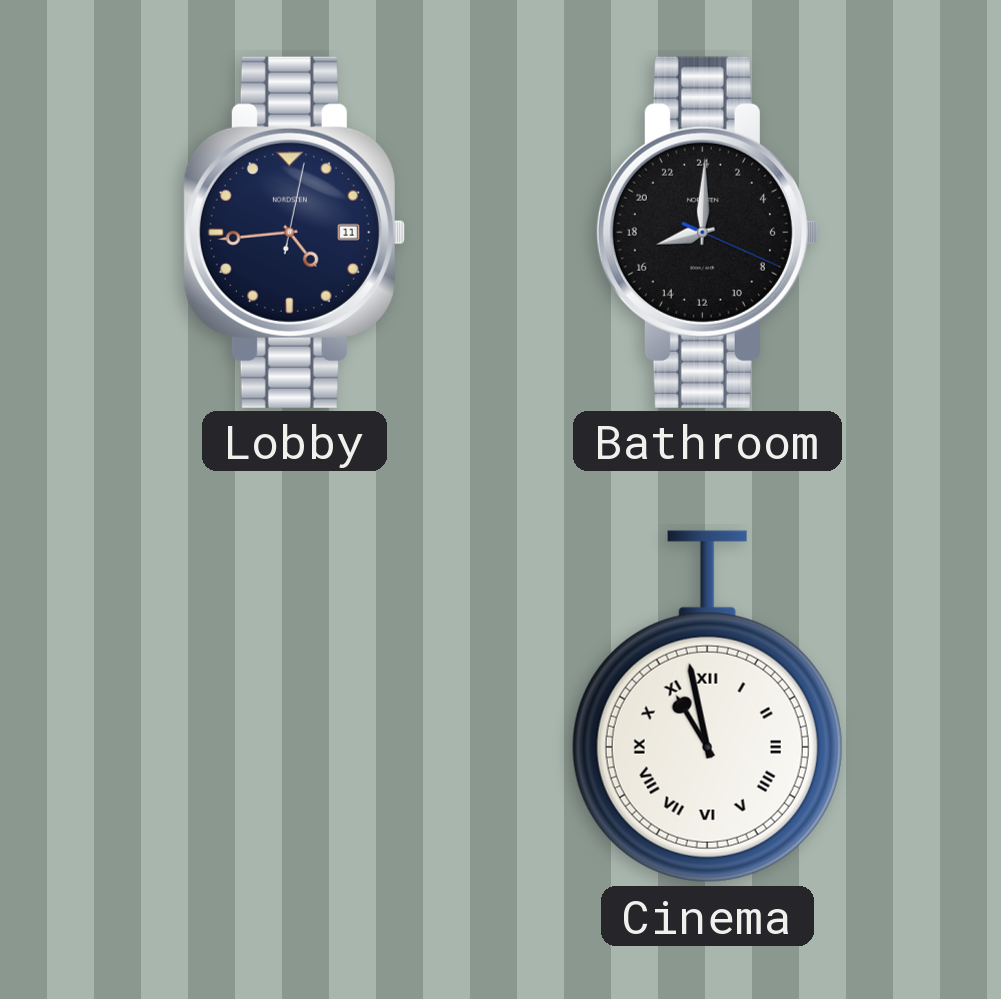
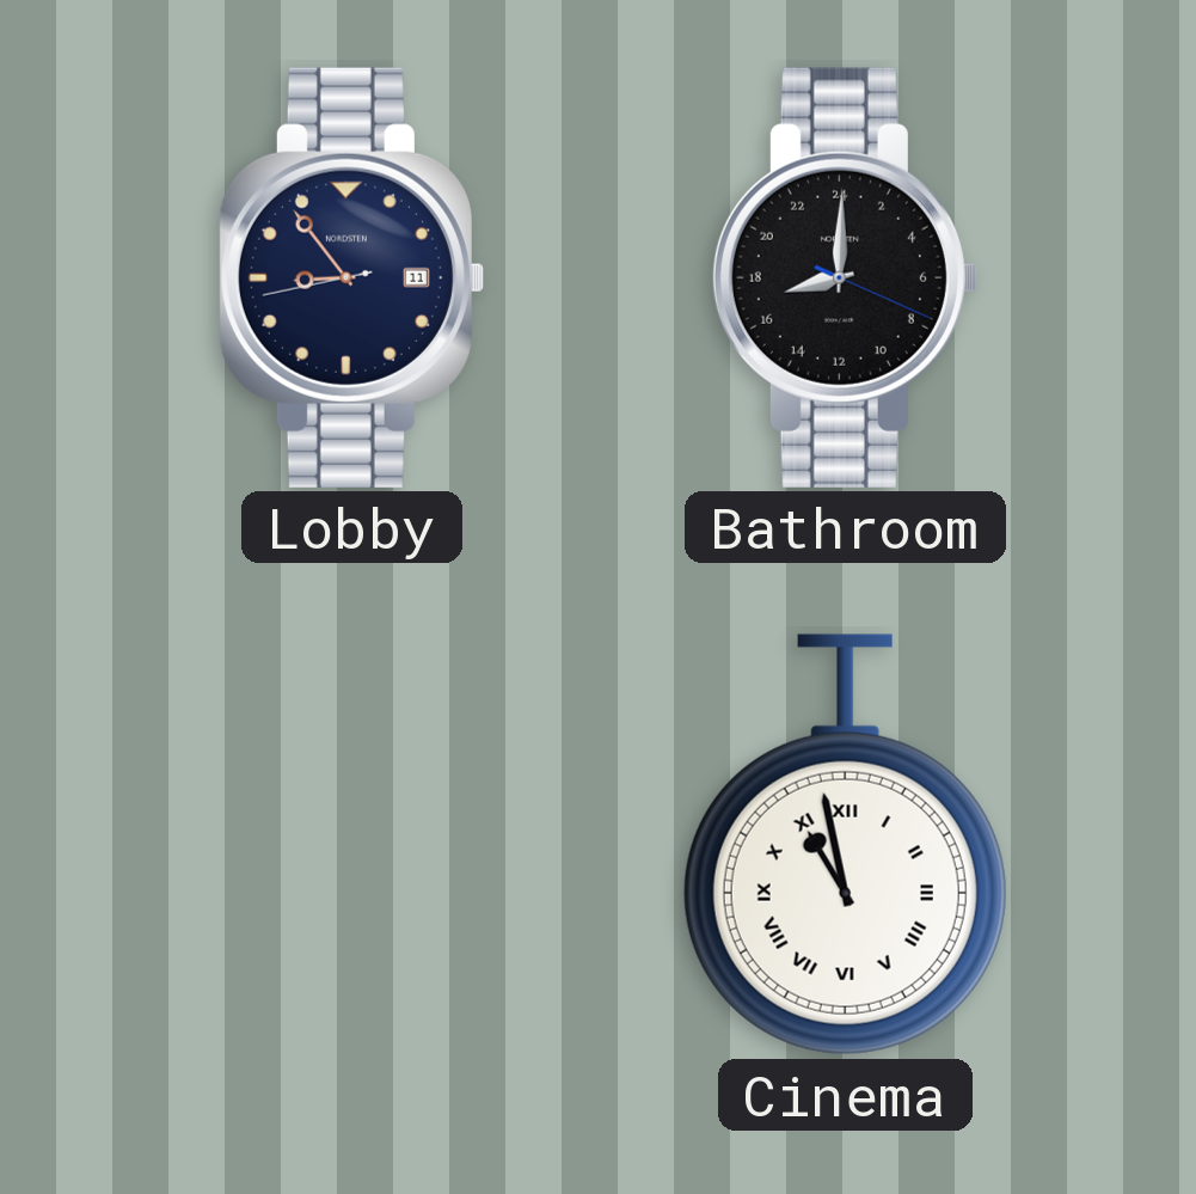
Lobby: 4:44 -> 8:53
